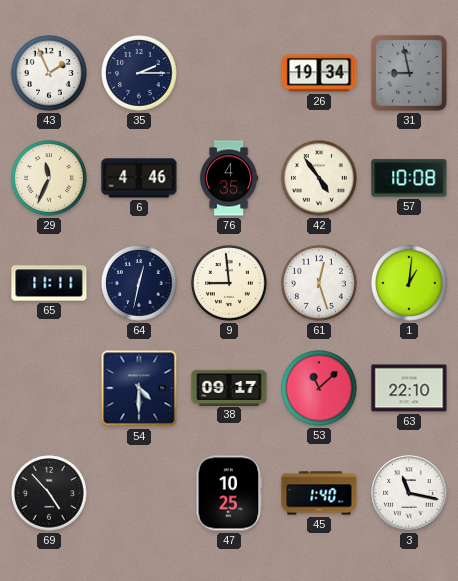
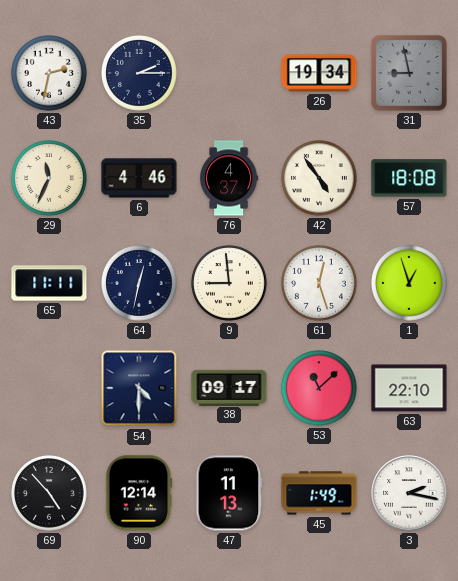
43: 1:56 -> 2:32
76: 4:35 -> 4:37
57: 10:08 -> 18:08
1: 1:01 -> 12:57
90: none -> 12:14
47: 10:25 -> 11:13
45: 1:40 -> 1:49
3: 11:17 -> 2:17
